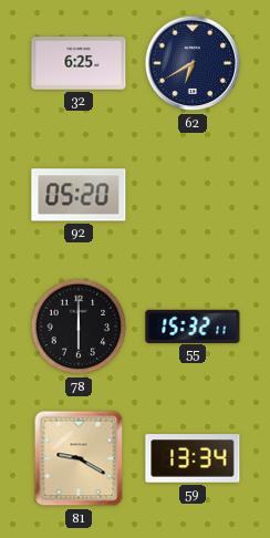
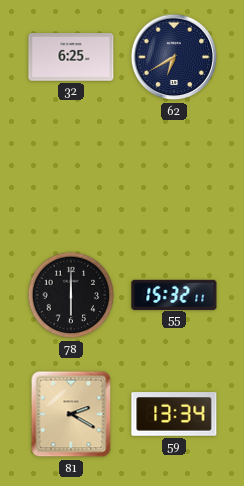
92: 05:20 -> none
81: 9:20 -> 2:20
